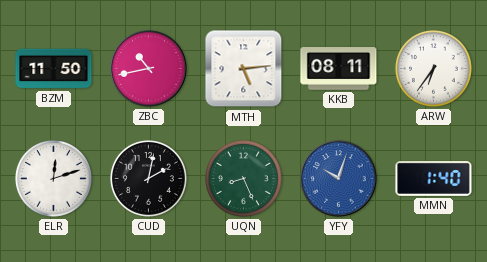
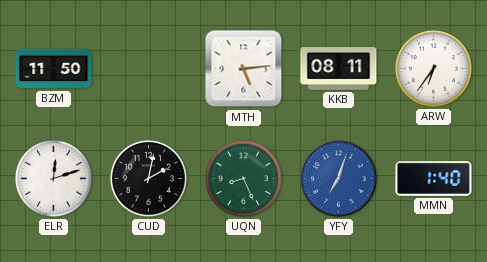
ZBC: 10:43 -> none
YFY: 10:03 -> 7:03
